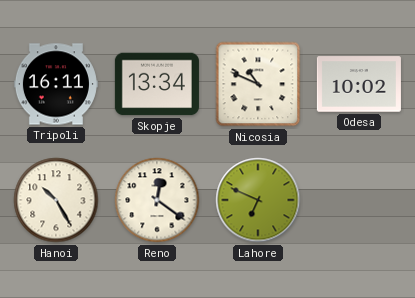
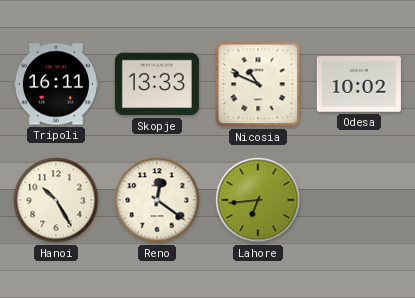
Skopje: 13:34 -> 13:33
Lahore: 6:49 -> 6:44
